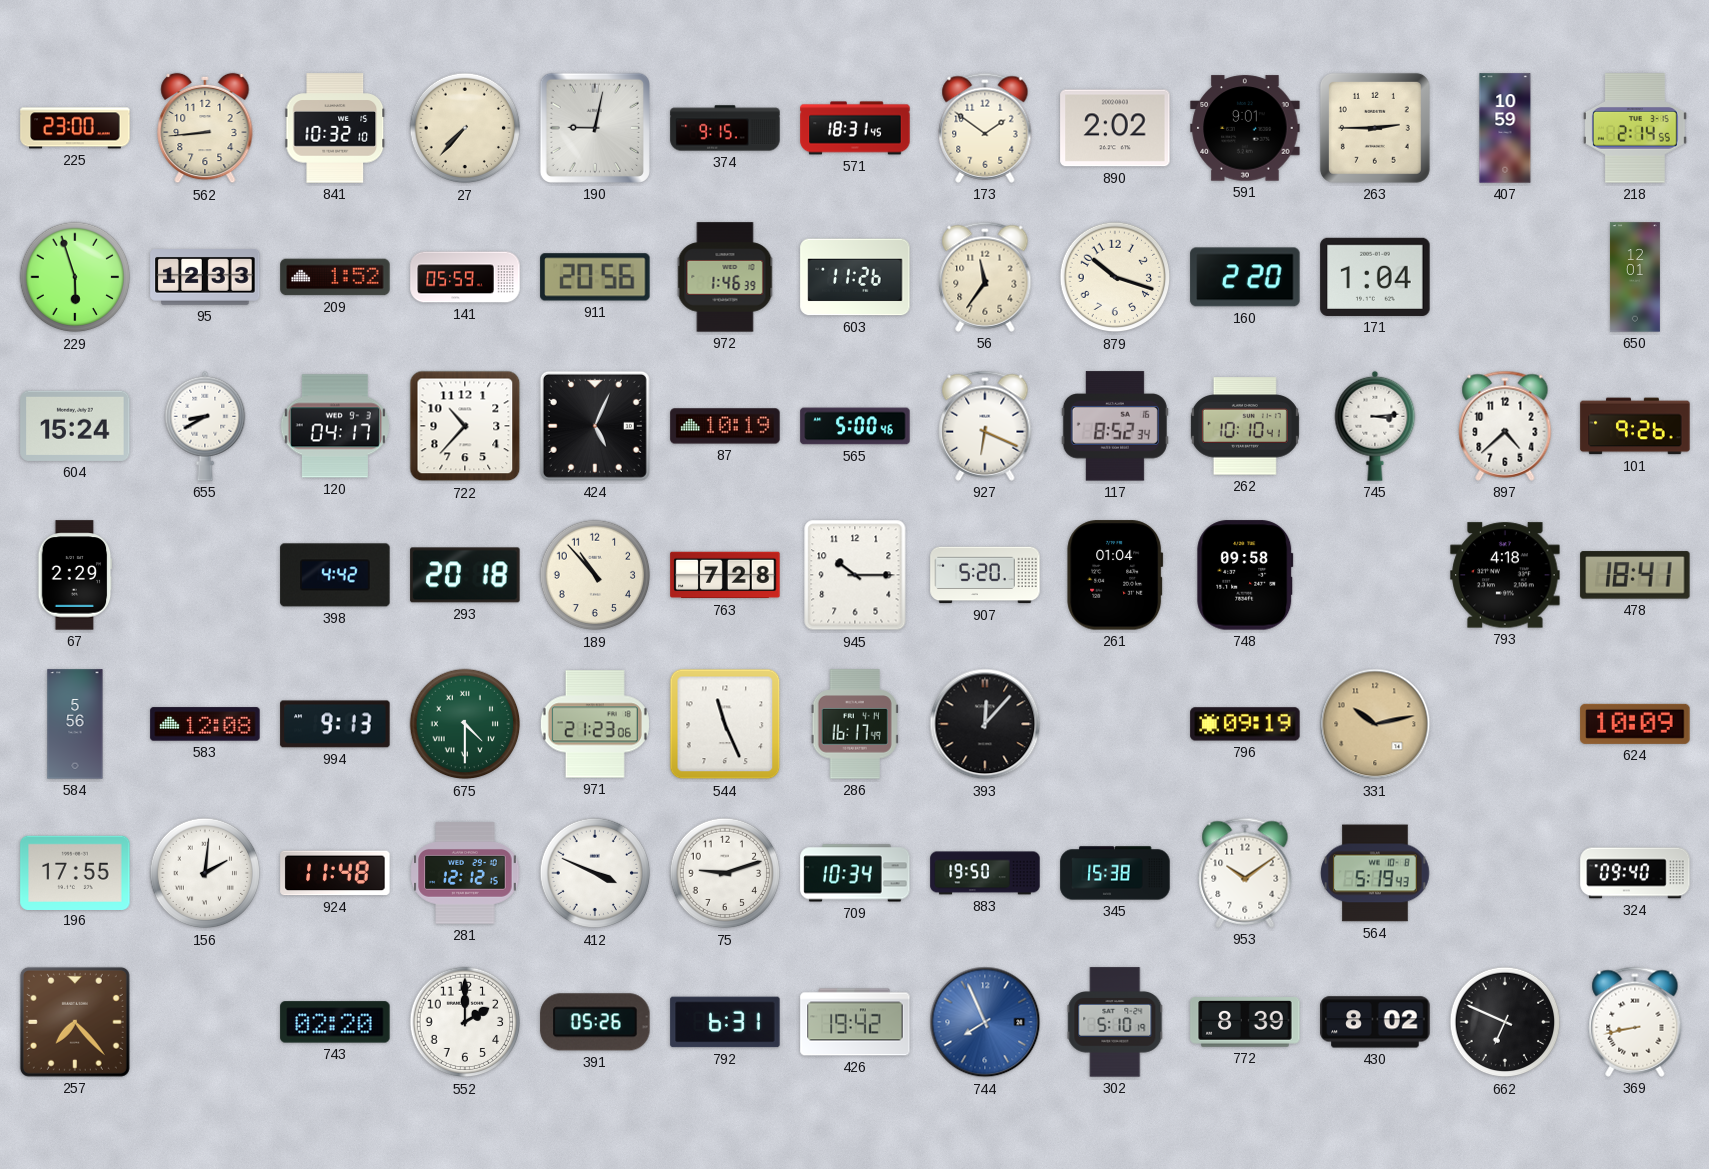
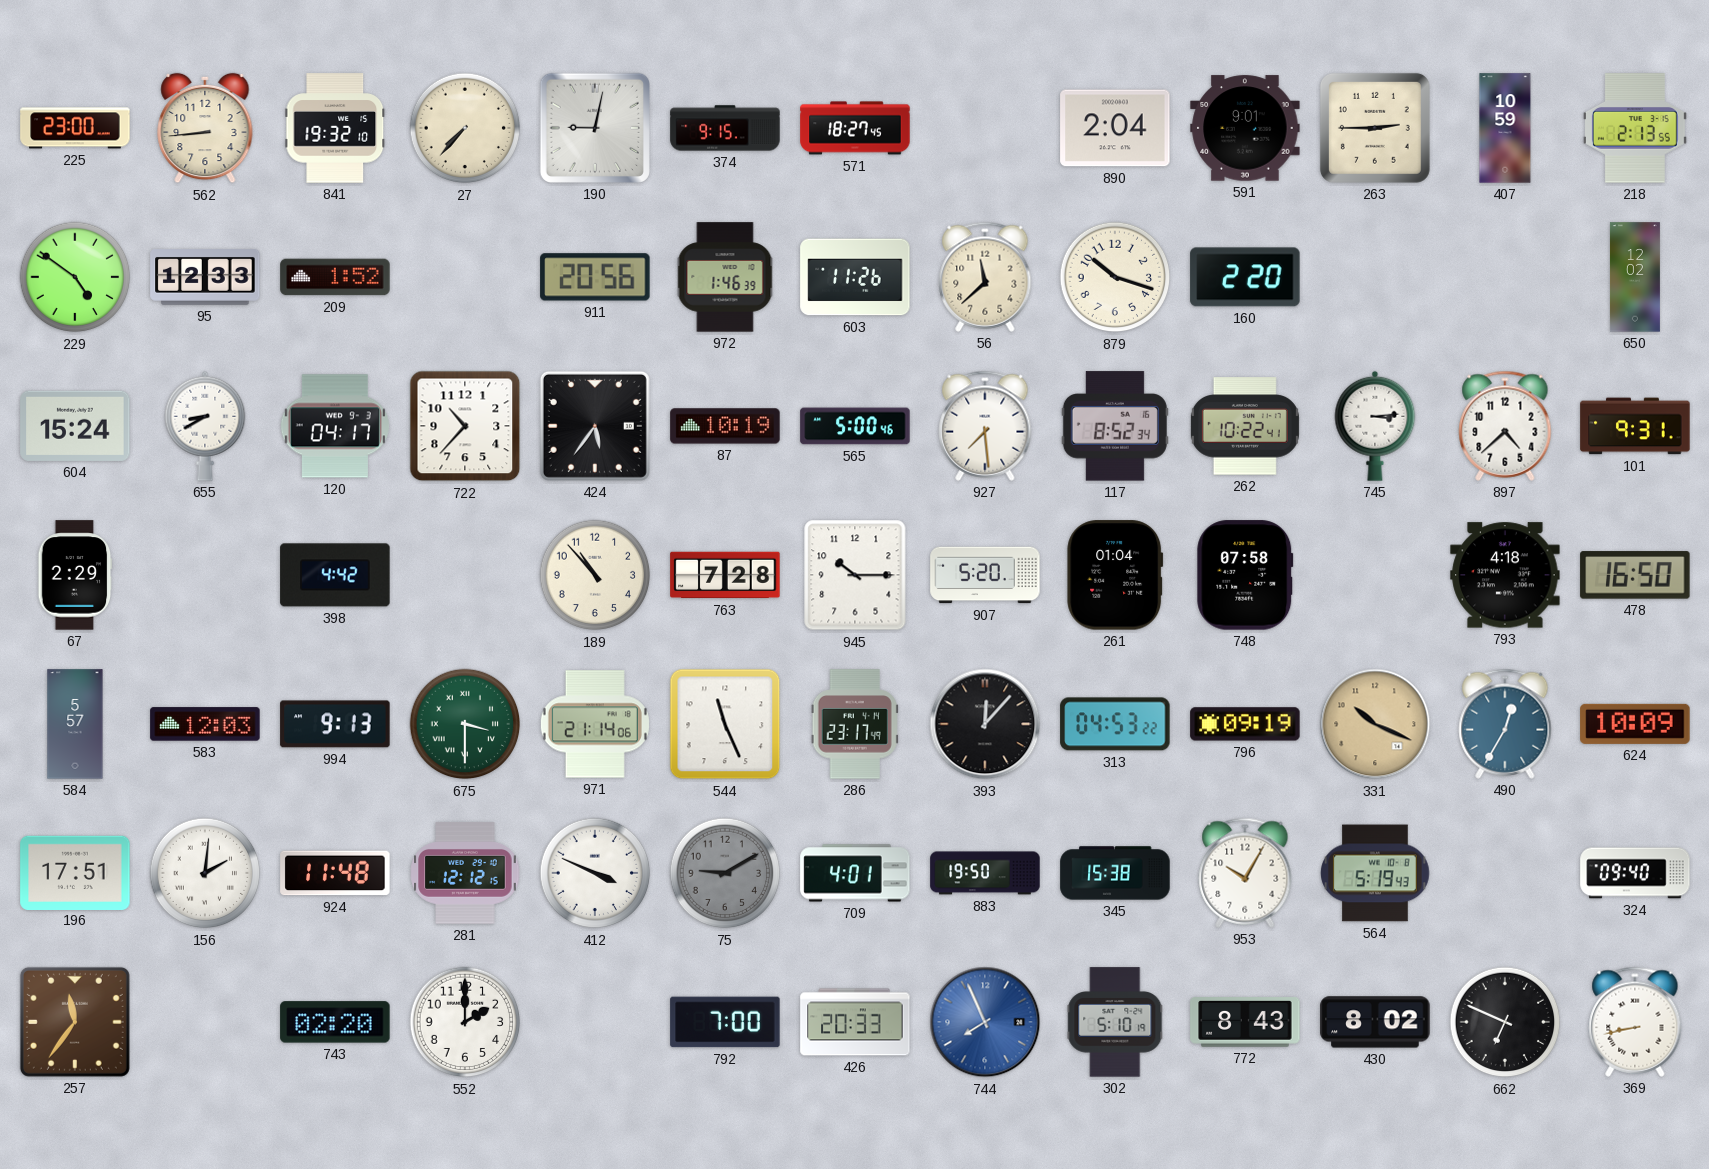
841: 10:32 -> 19:32
571: 18:31 -> 18:27
173: 1:51 -> none
890: 2:02 -> 2:04
218: 2:14 -> 2:13
229: 5:57 -> 4:51
141: 05:59 -> none
56: 11:36 -> 11:38
171: 1:04 -> none
650: 12:01 -> 12:02
424: 5:04 -> 5:36
927: 6:19 -> 7:29
262: 10:10 -> 10:22
101: 9:26 -> 9:31
293: 20:18 -> none
748: 09:58 -> 07:58
478: 18:41 -> 16:50
584: 5:56 -> 5:57
583: 12:08 -> 12:03
675: 4:30 -> 3:30
971: 21:23 -> 21:14
286: 16:17 -> 23:17
313: none -> 04:53
331: 10:13 -> 10:19
490: none -> 12:35
196: 17:55 -> 17:51
75: 9:12 -> 9:10
75 dial: white -> grey
709: 10:34 -> 4:01
953: 10:09 -> 10:05
257: 7:23 -> 11:36
391: 05:26 -> none
792: 6:31 -> 7:00
426: 19:42 -> 20:33
772: 8:39 -> 8:43
